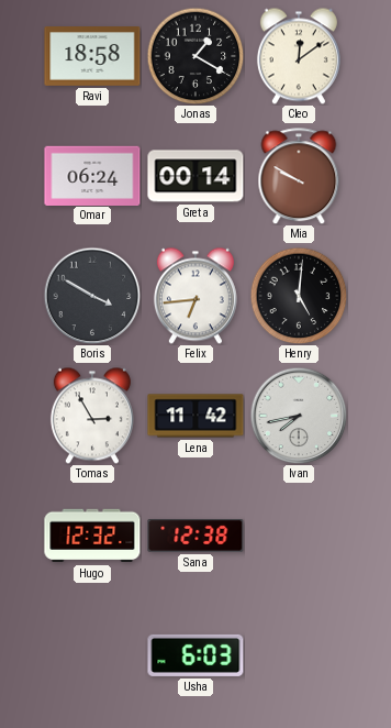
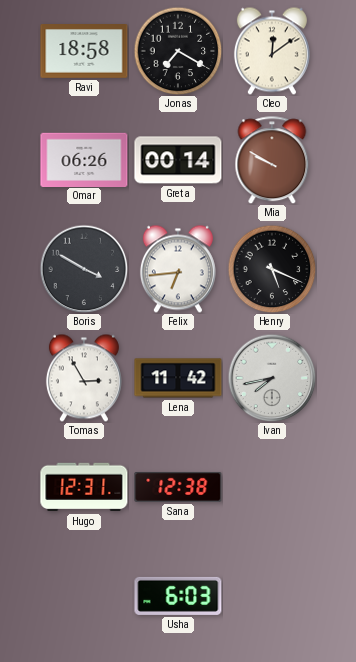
Jonas: 1:20 -> 7:20
Omar: 06:24 -> 06:26
Henry: 5:01 -> 5:19
Hugo: 12:32 -> 12:31
